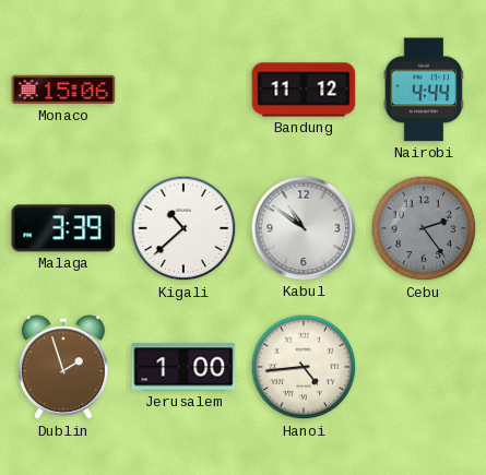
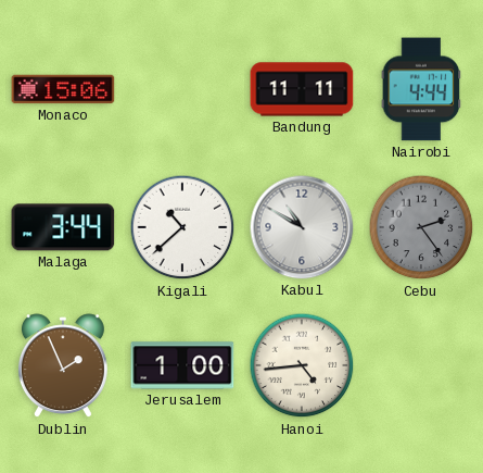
Bandung: 11:12 -> 11:11
Malaga: 3:39 -> 3:44
Kabul: 10:51 -> 10:50
Dublin: 1:57 -> 1:56
